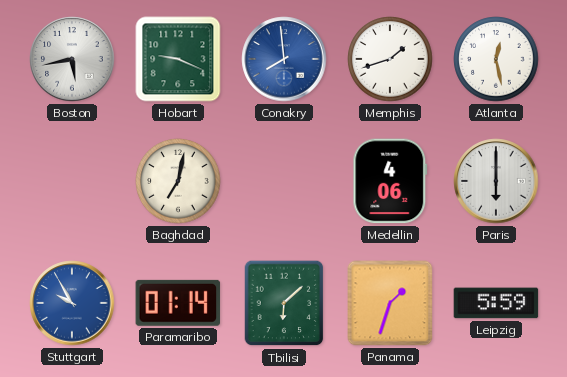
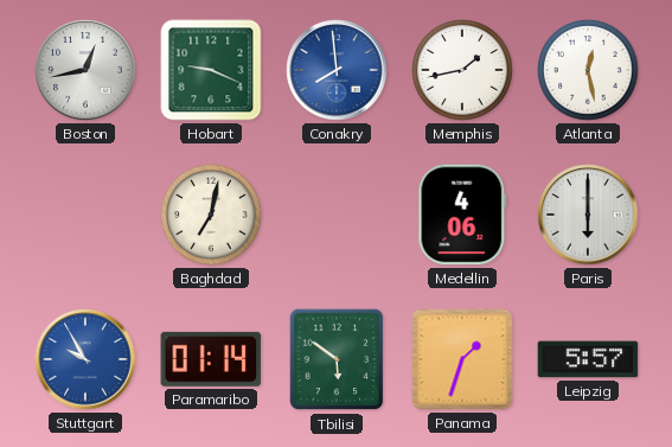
Boston: 5:43 -> 12:43
Memphis: 1:42 -> 1:43
Tbilisi: 6:08 -> 5:51
Leipzig: 5:59 -> 5:57
